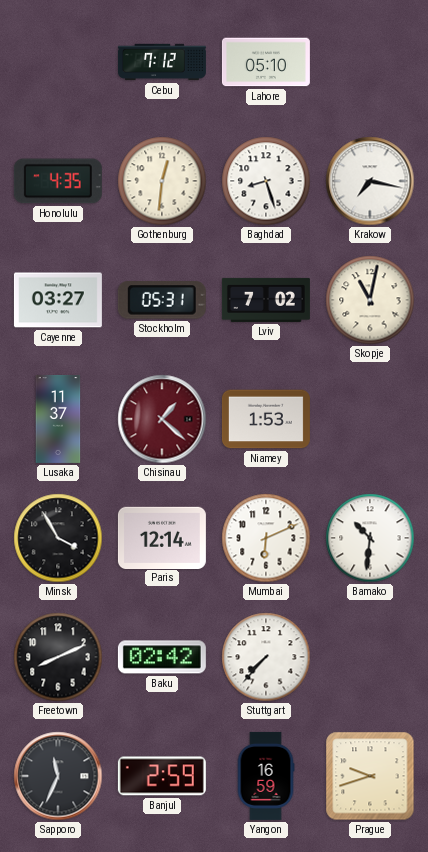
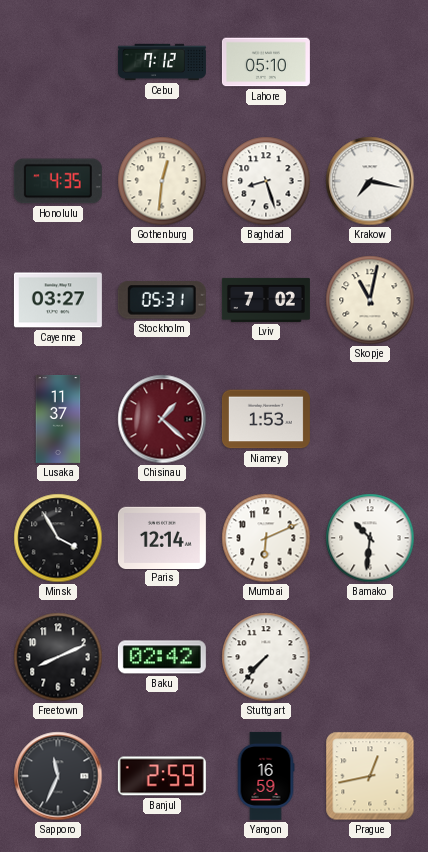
Prague: 9:42 -> 12:43
